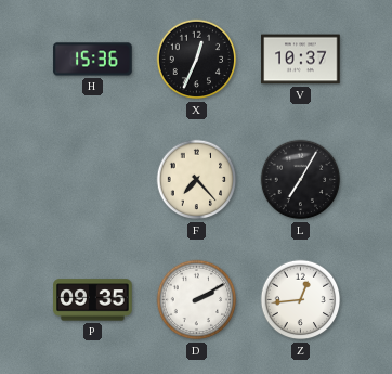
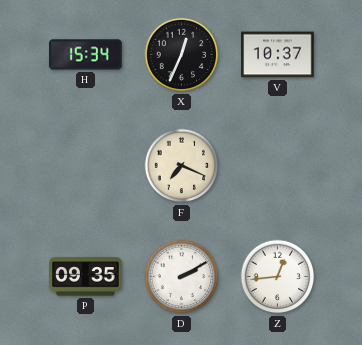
H: 15:36 -> 15:34
F: 7:23 -> 7:19
L: 7:05 -> none
